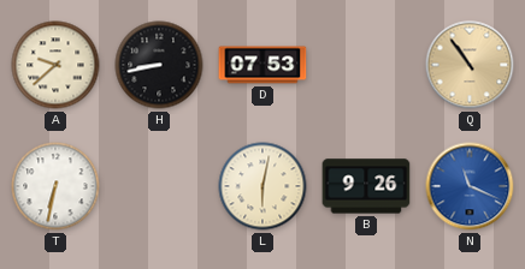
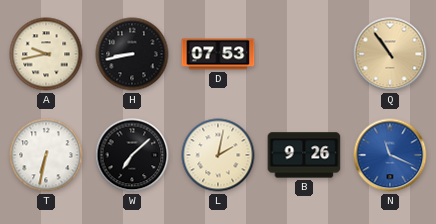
A: 9:38 -> 9:43
W: none -> 7:08
L: 6:02 -> 2:02
